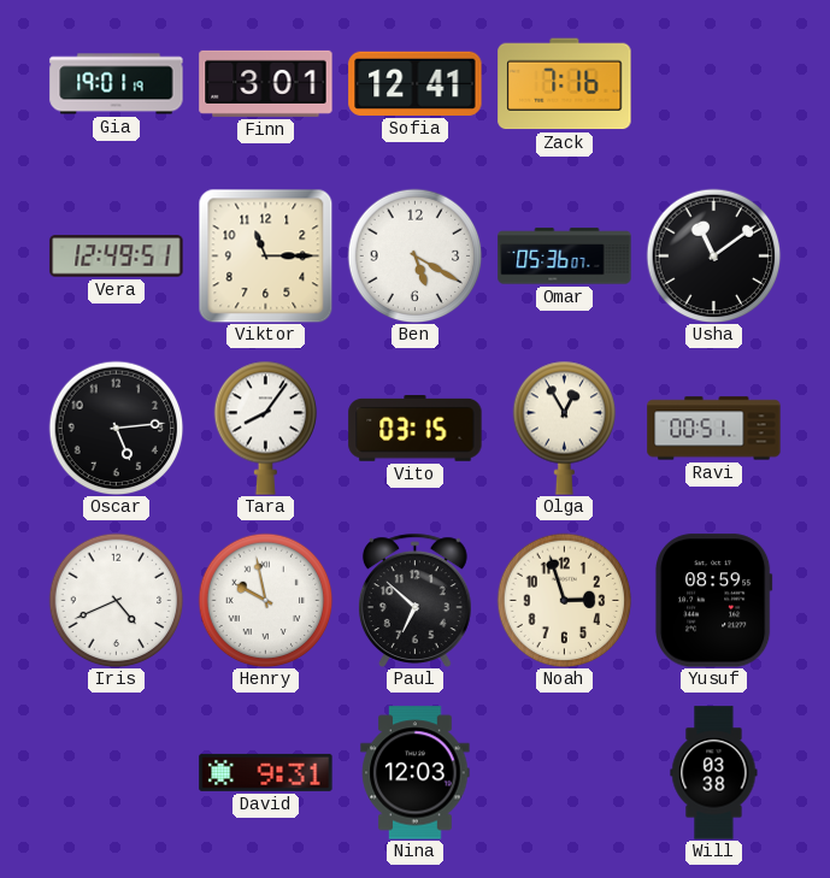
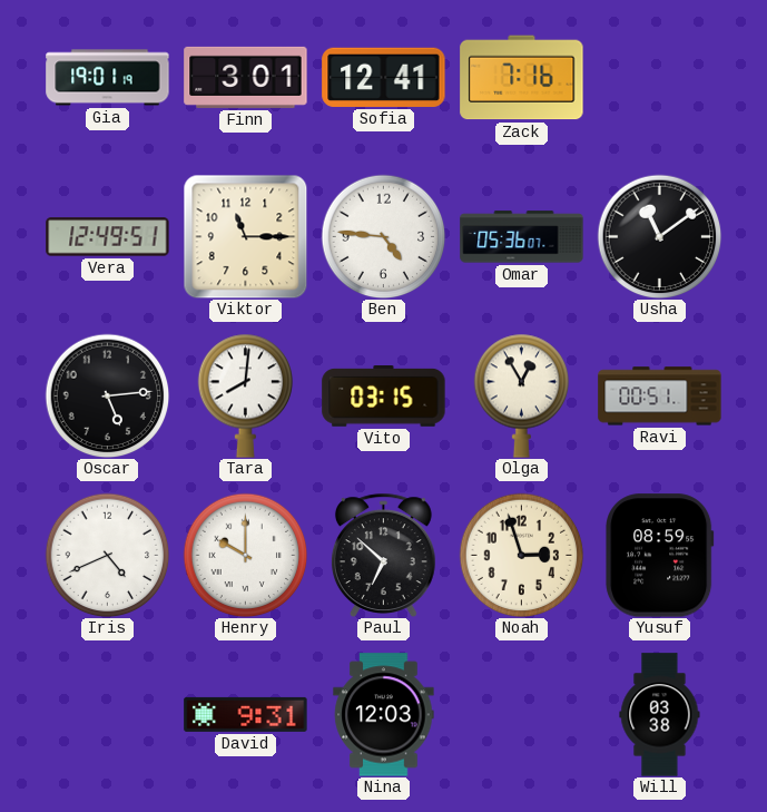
Ben: 5:20 -> 4:46
Tara: 8:06 -> 8:01
Henry: 9:58 -> 10:00
